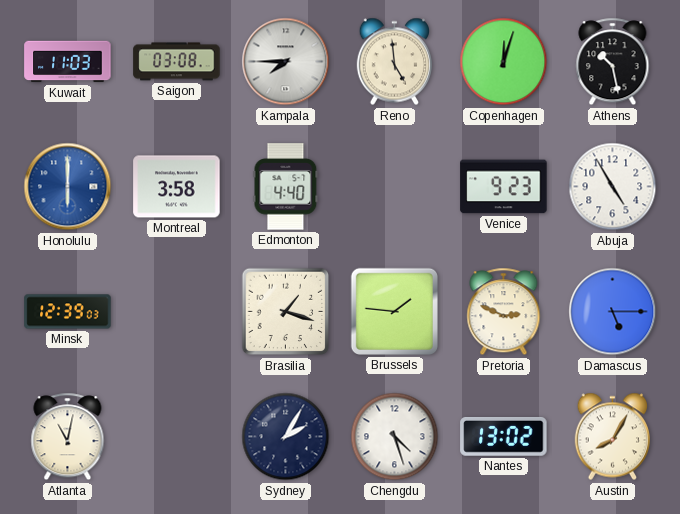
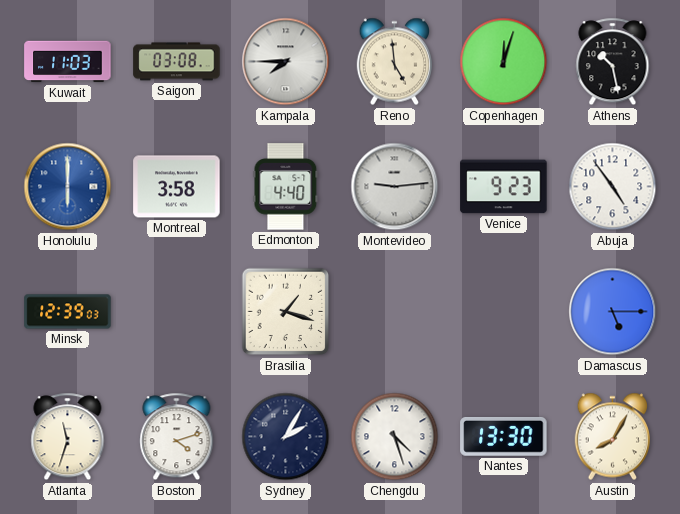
Montevideo: none -> 9:14
Abuja: 4:55 -> 4:54
Brussels: 1:46 -> none
Pretoria: 2:49 -> none
Atlanta: 11:02 -> 11:33
Boston: none -> 4:12
Nantes: 13:02 -> 13:30
